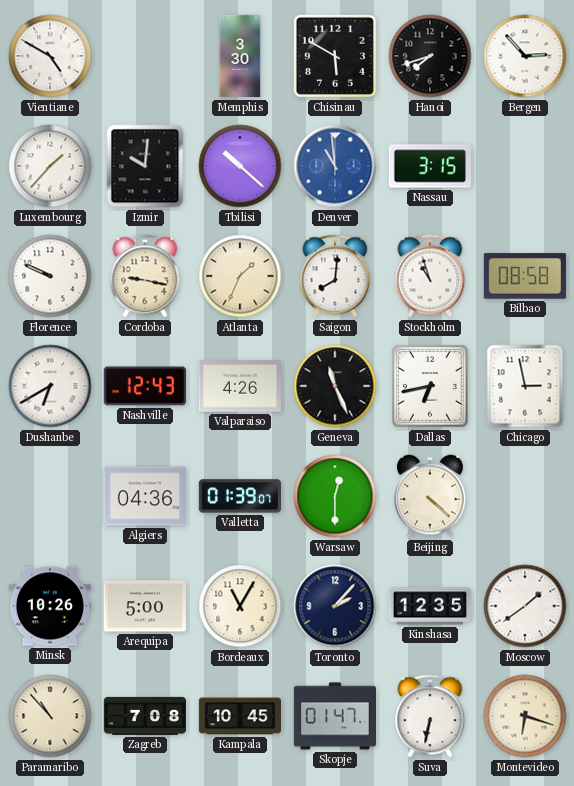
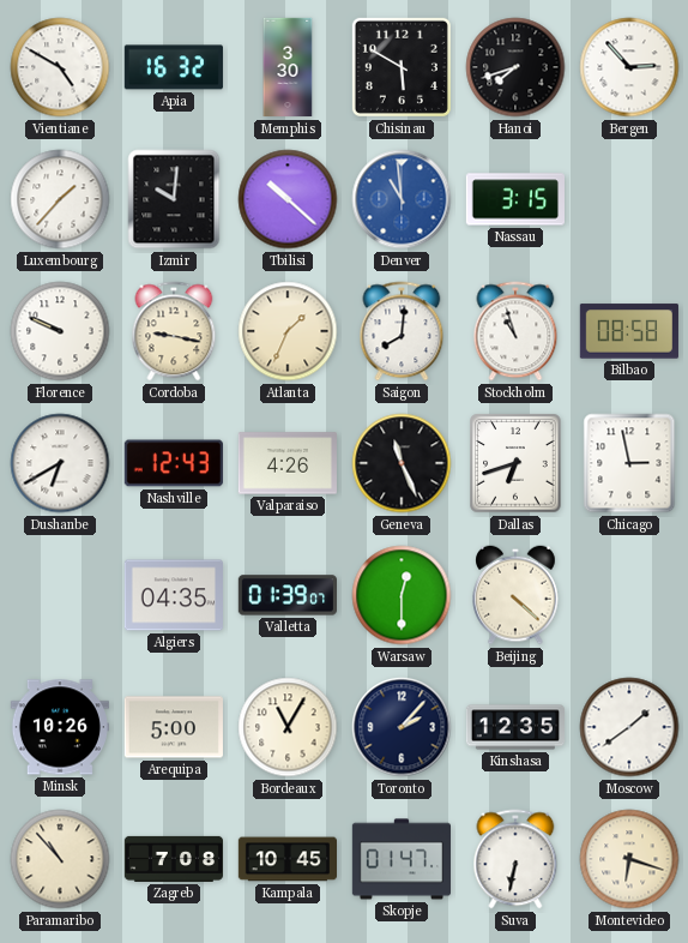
Apia: none -> 16:32
Dallas: 6:43 -> 6:42
Algiers: 04:36 -> 04:35
